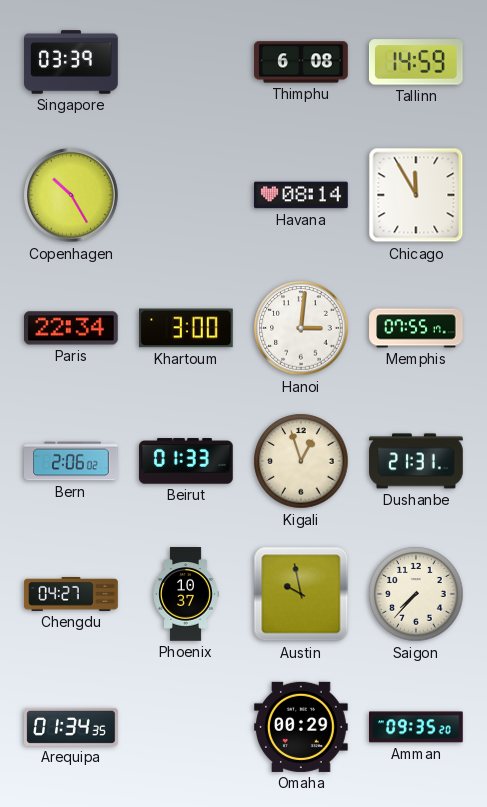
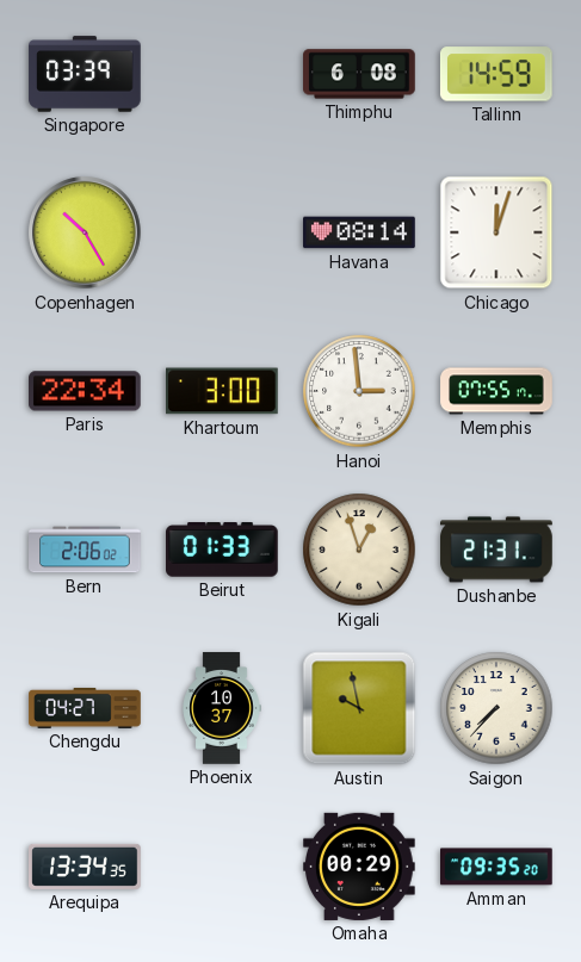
Chicago: 11:55 -> 12:03
Hanoi: 3:01 -> 2:59
Arequipa: 01:34 -> 13:34
